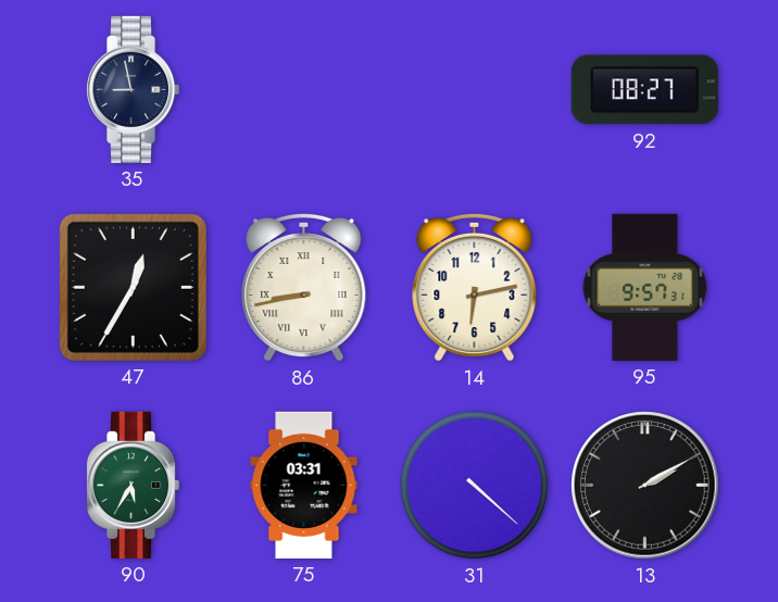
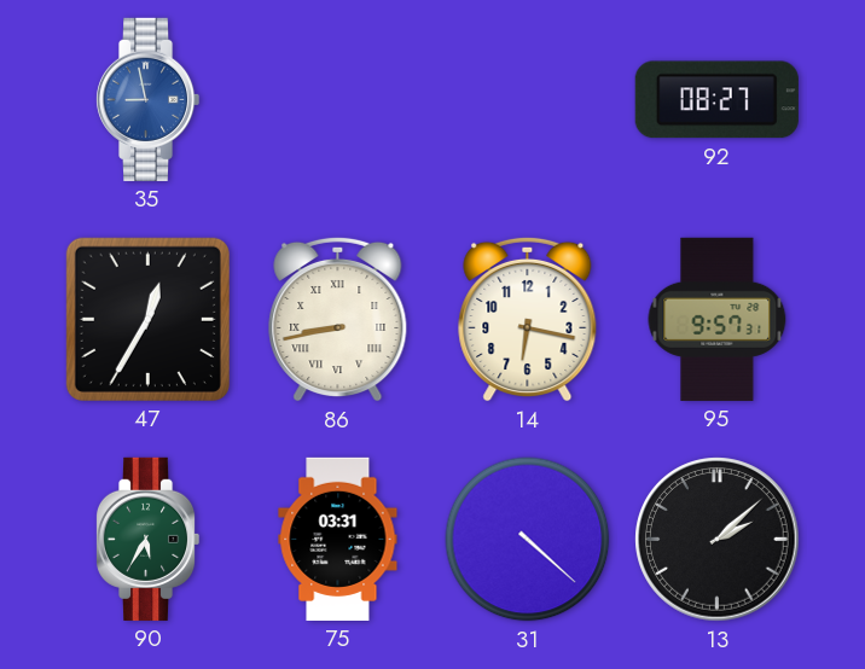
35 dial: navy -> blue
14: 6:13 -> 6:17
13: 2:10 -> 2:08
